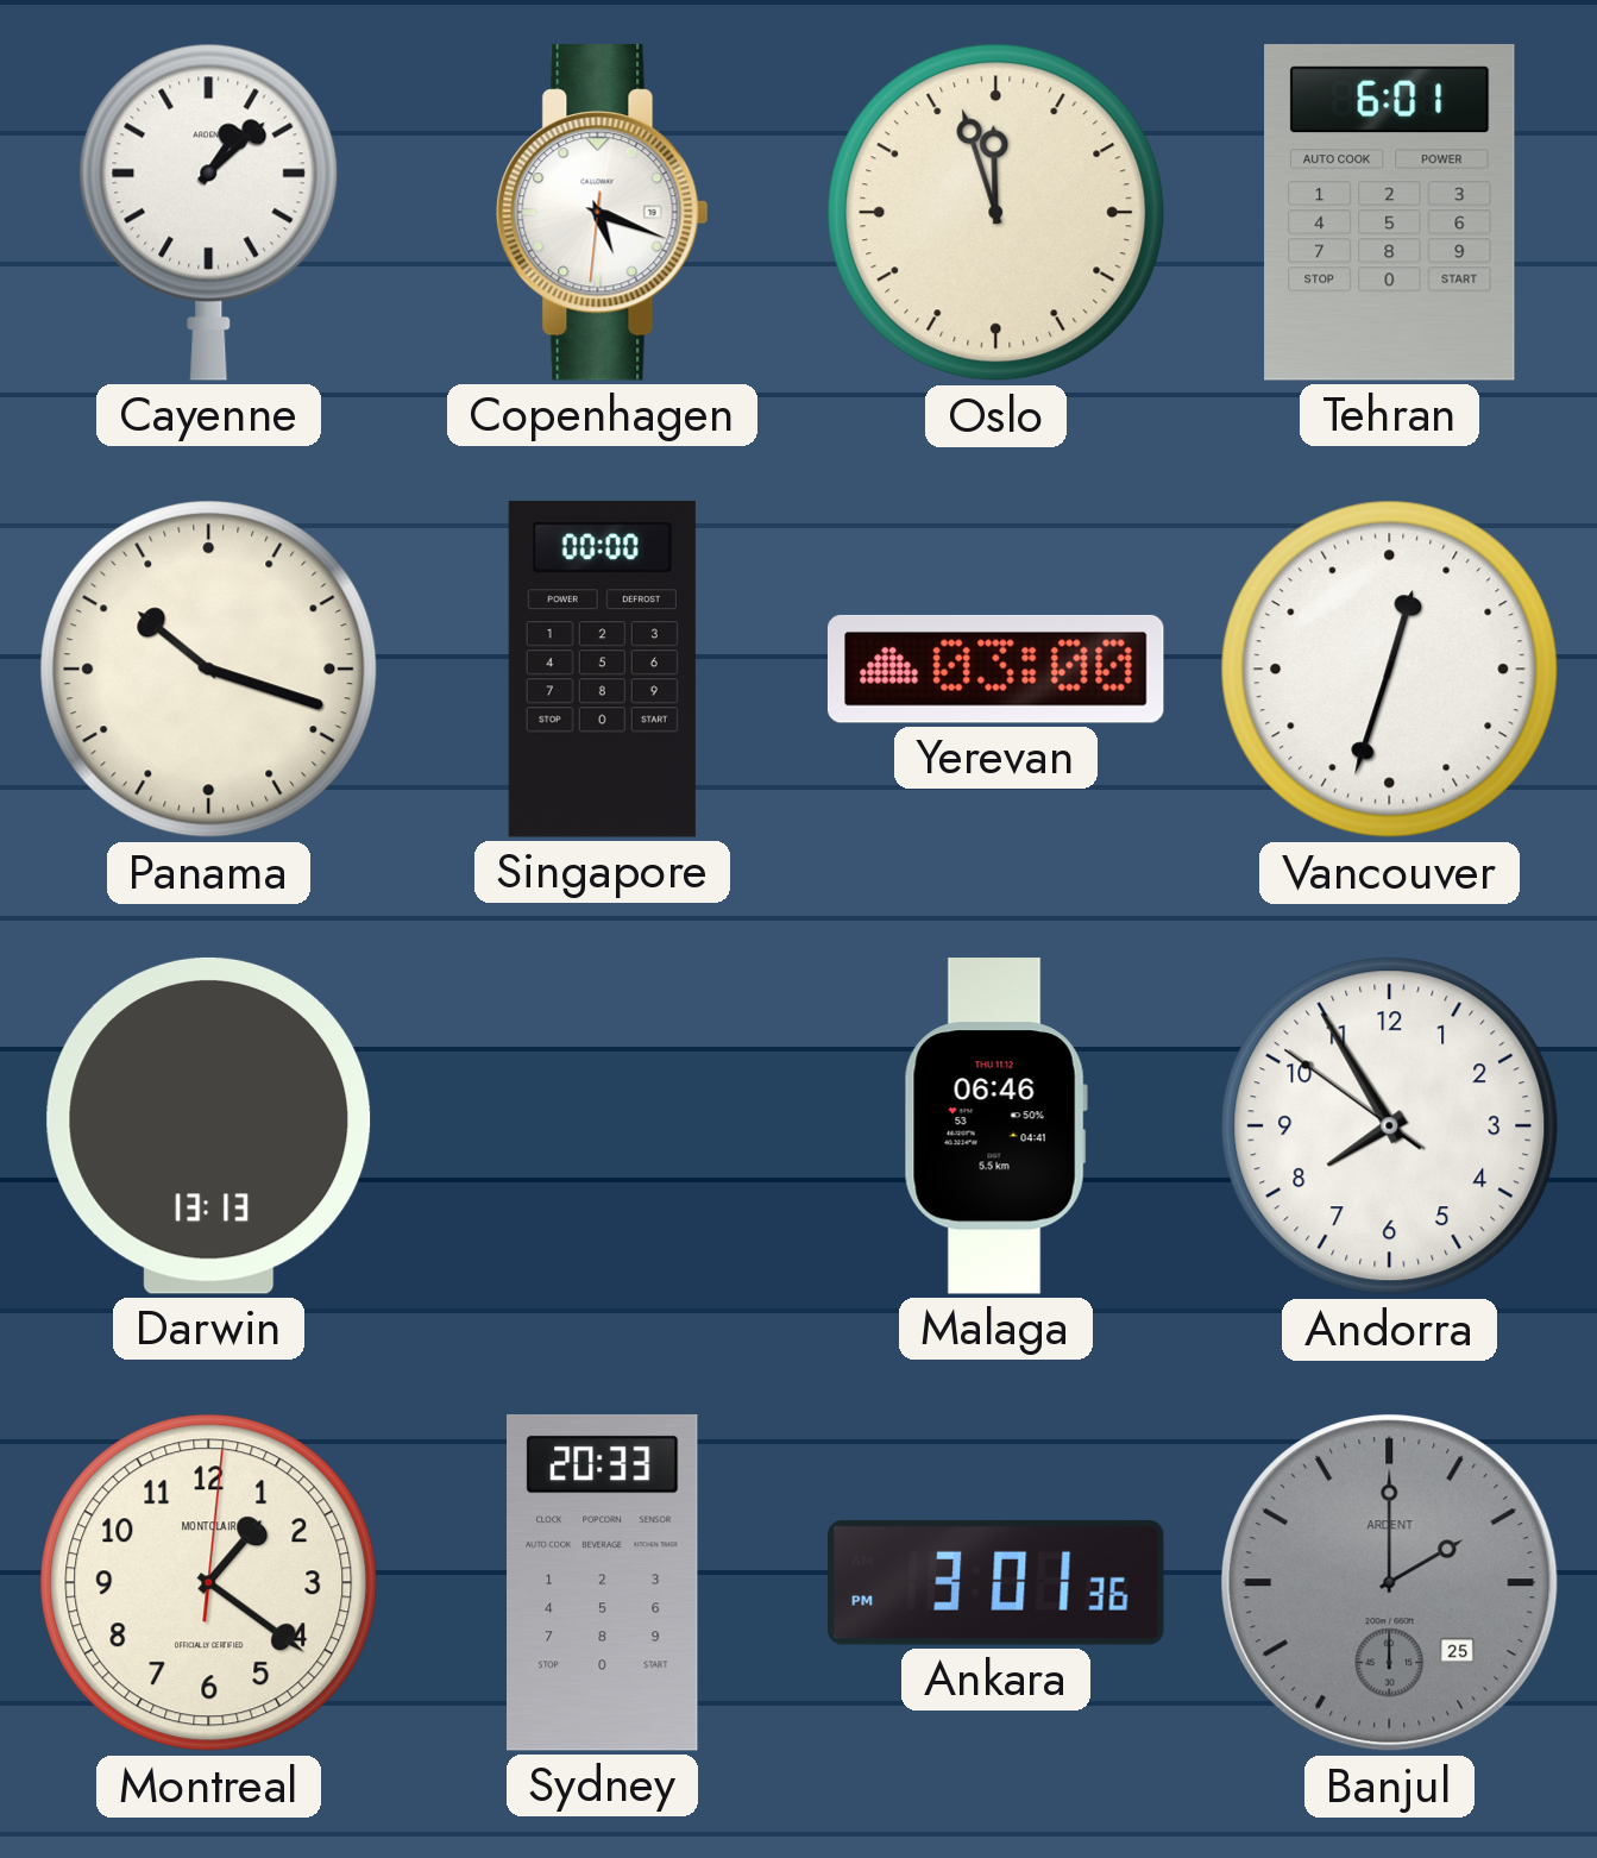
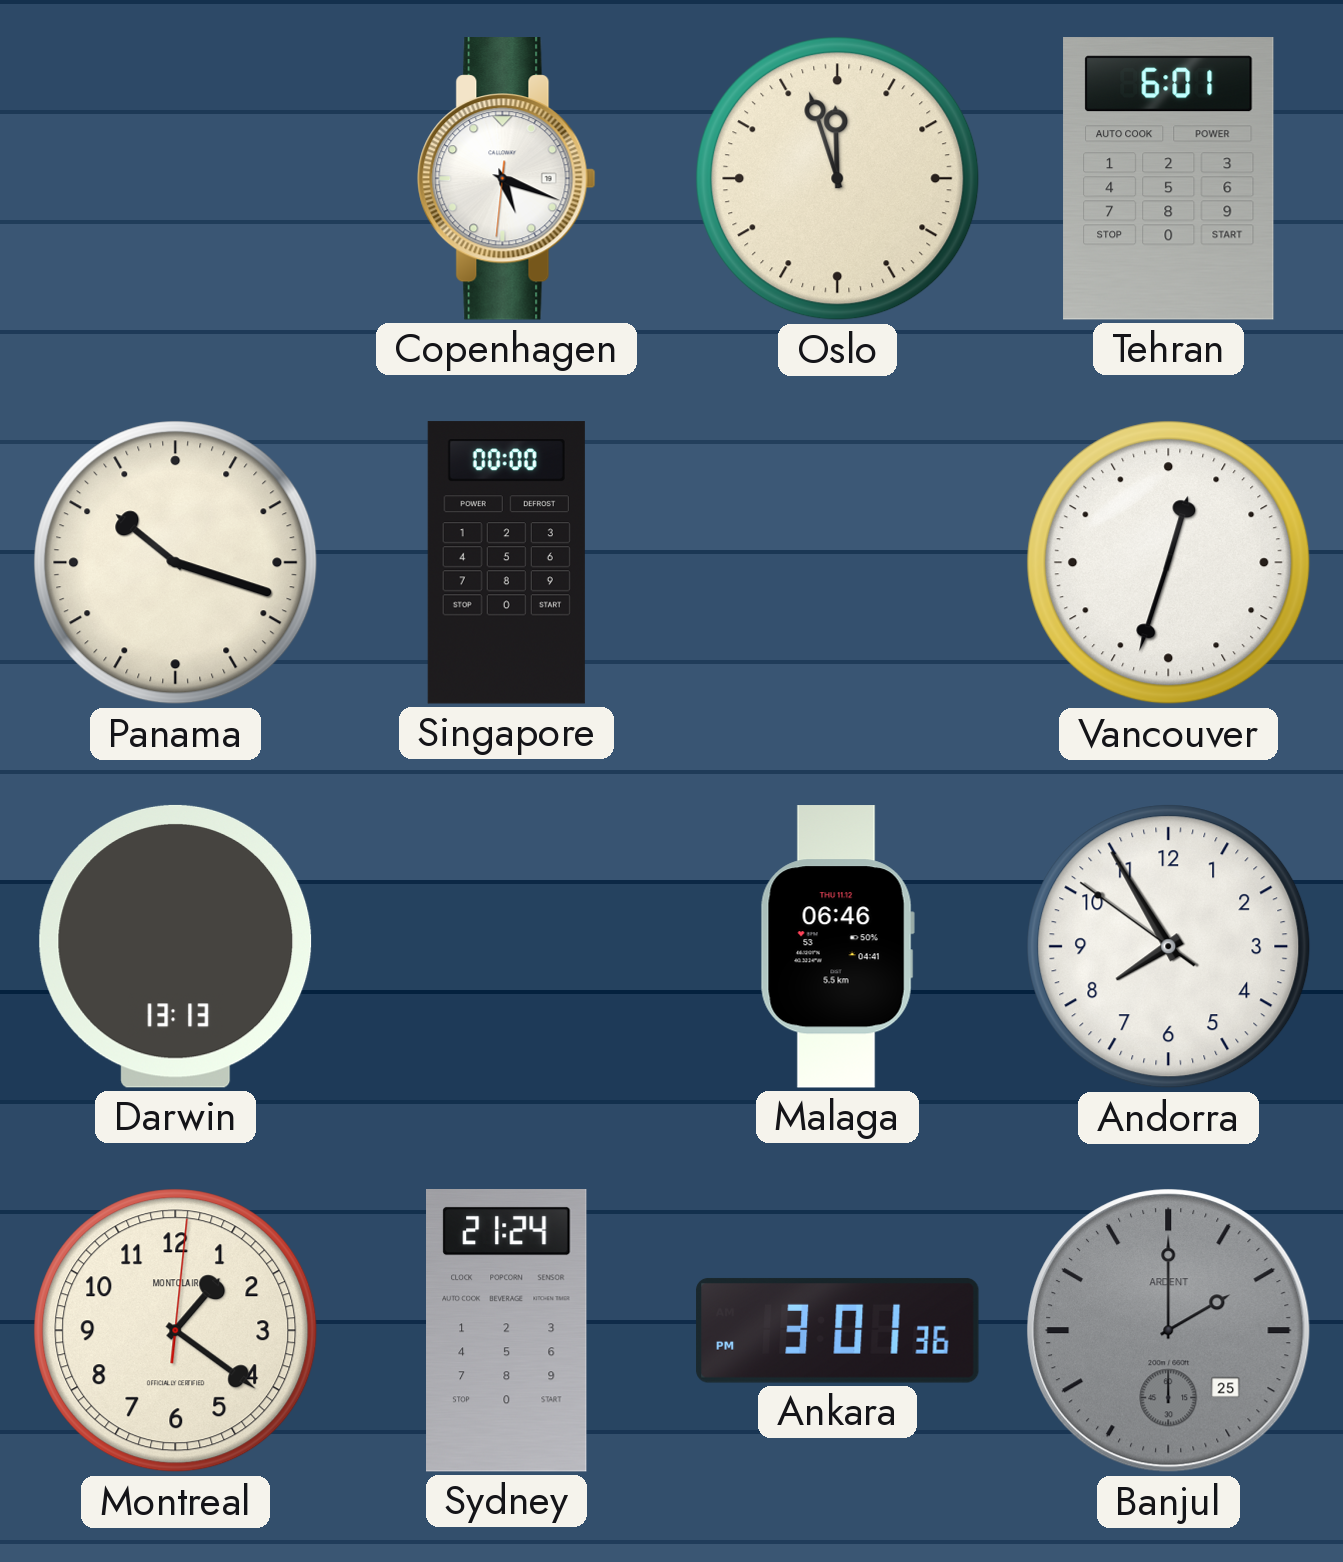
Cayenne: 1:08 -> none
Yerevan: 03:00 -> none
Sydney: 20:33 -> 21:24
